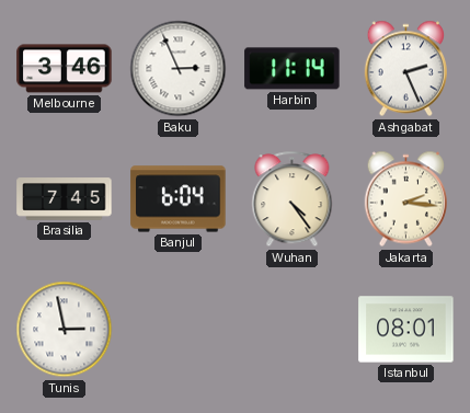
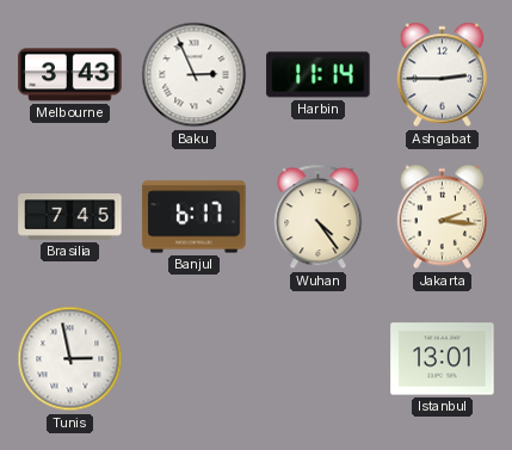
Melbourne: 3:46 -> 3:43
Ashgabat: 2:26 -> 2:45
Banjul: 6:04 -> 6:17
Istanbul: 08:01 -> 13:01
